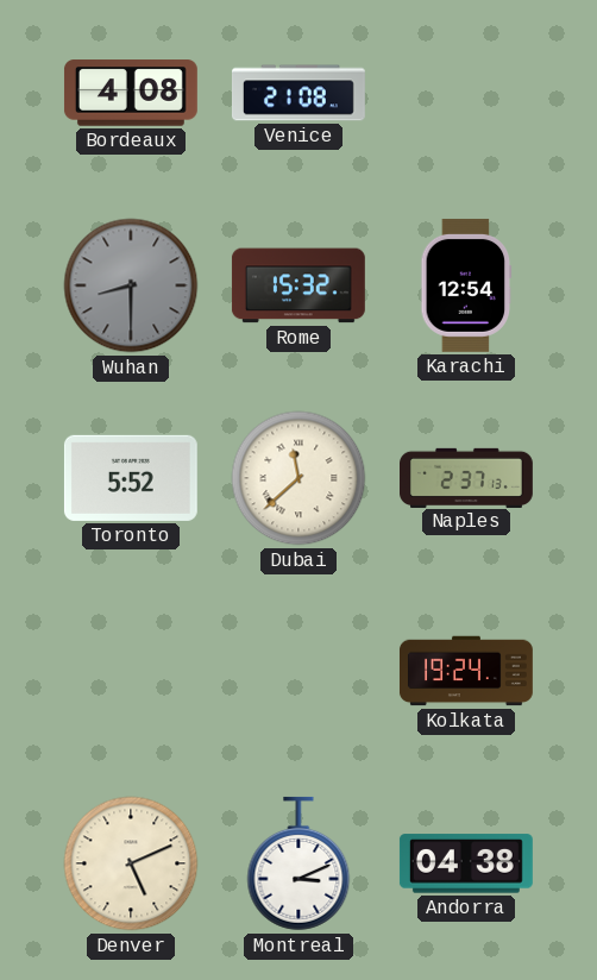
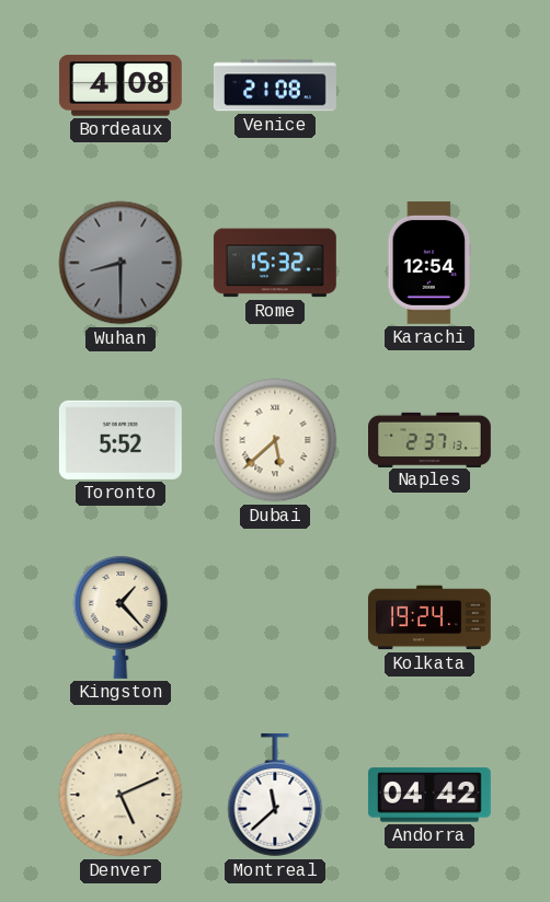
Dubai: 11:38 -> 5:38
Kingston: none -> 1:23
Montreal: 3:11 -> 11:38
Andorra: 04:38 -> 04:42
